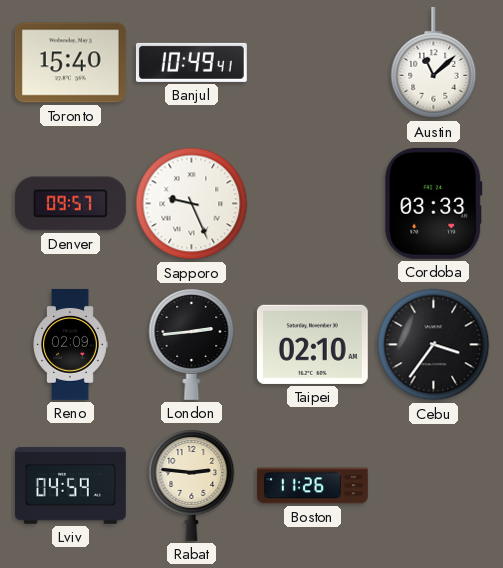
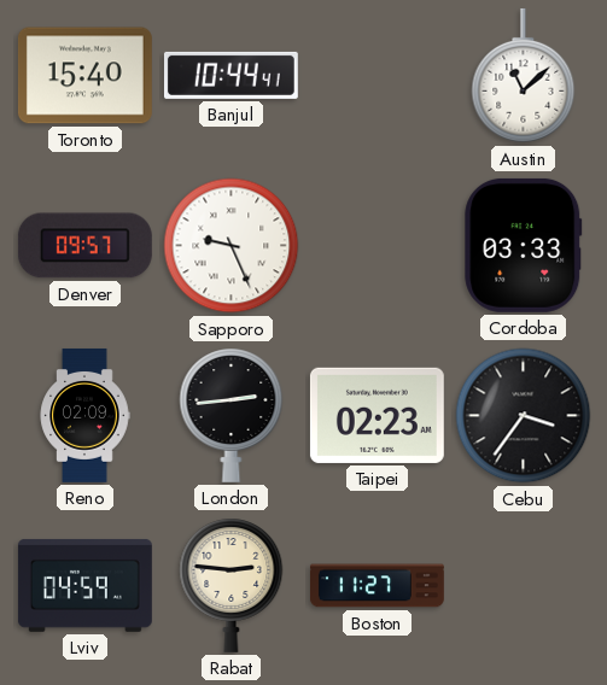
Banjul: 10:49 -> 10:44
Taipei: 02:10 -> 02:23
Boston: 11:26 -> 11:27
